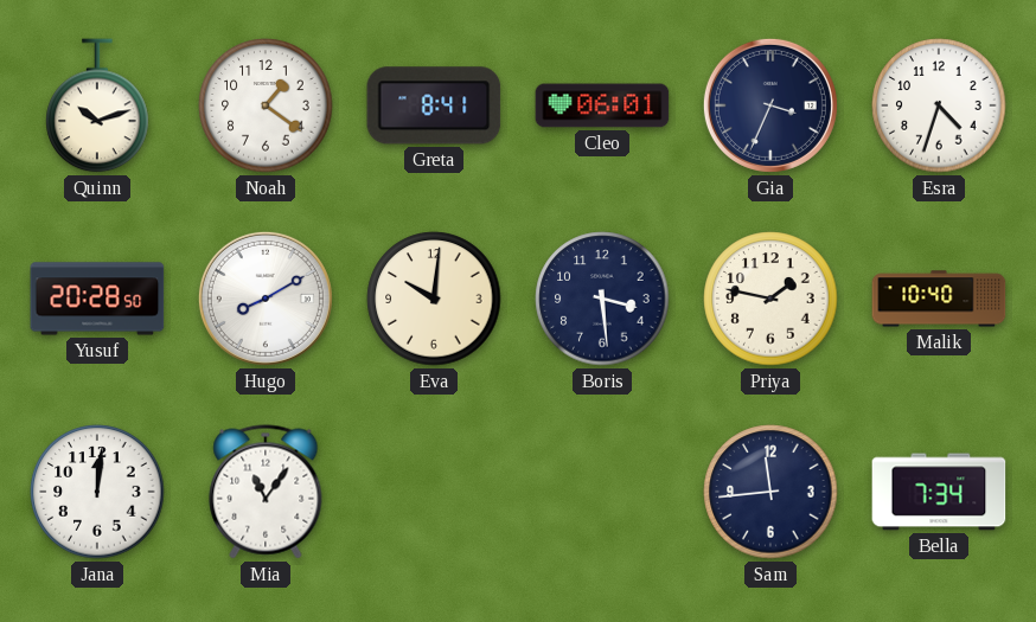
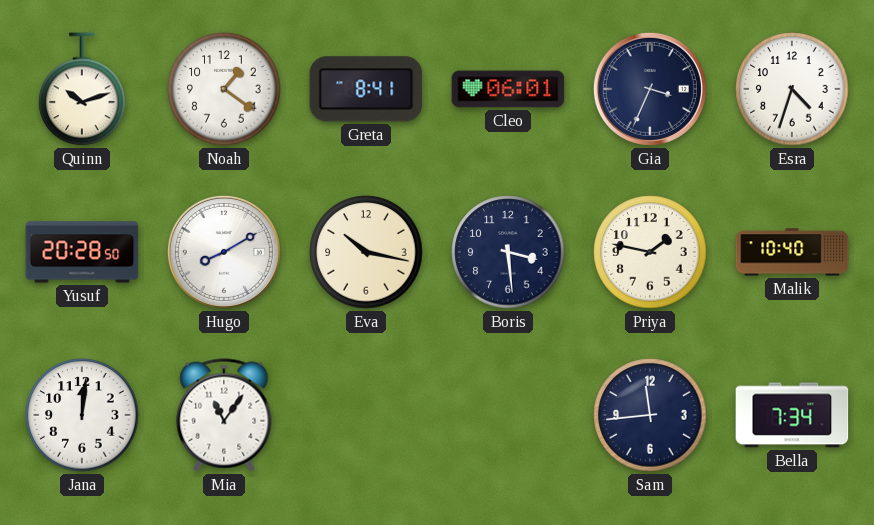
Eva: 10:01 -> 10:17
